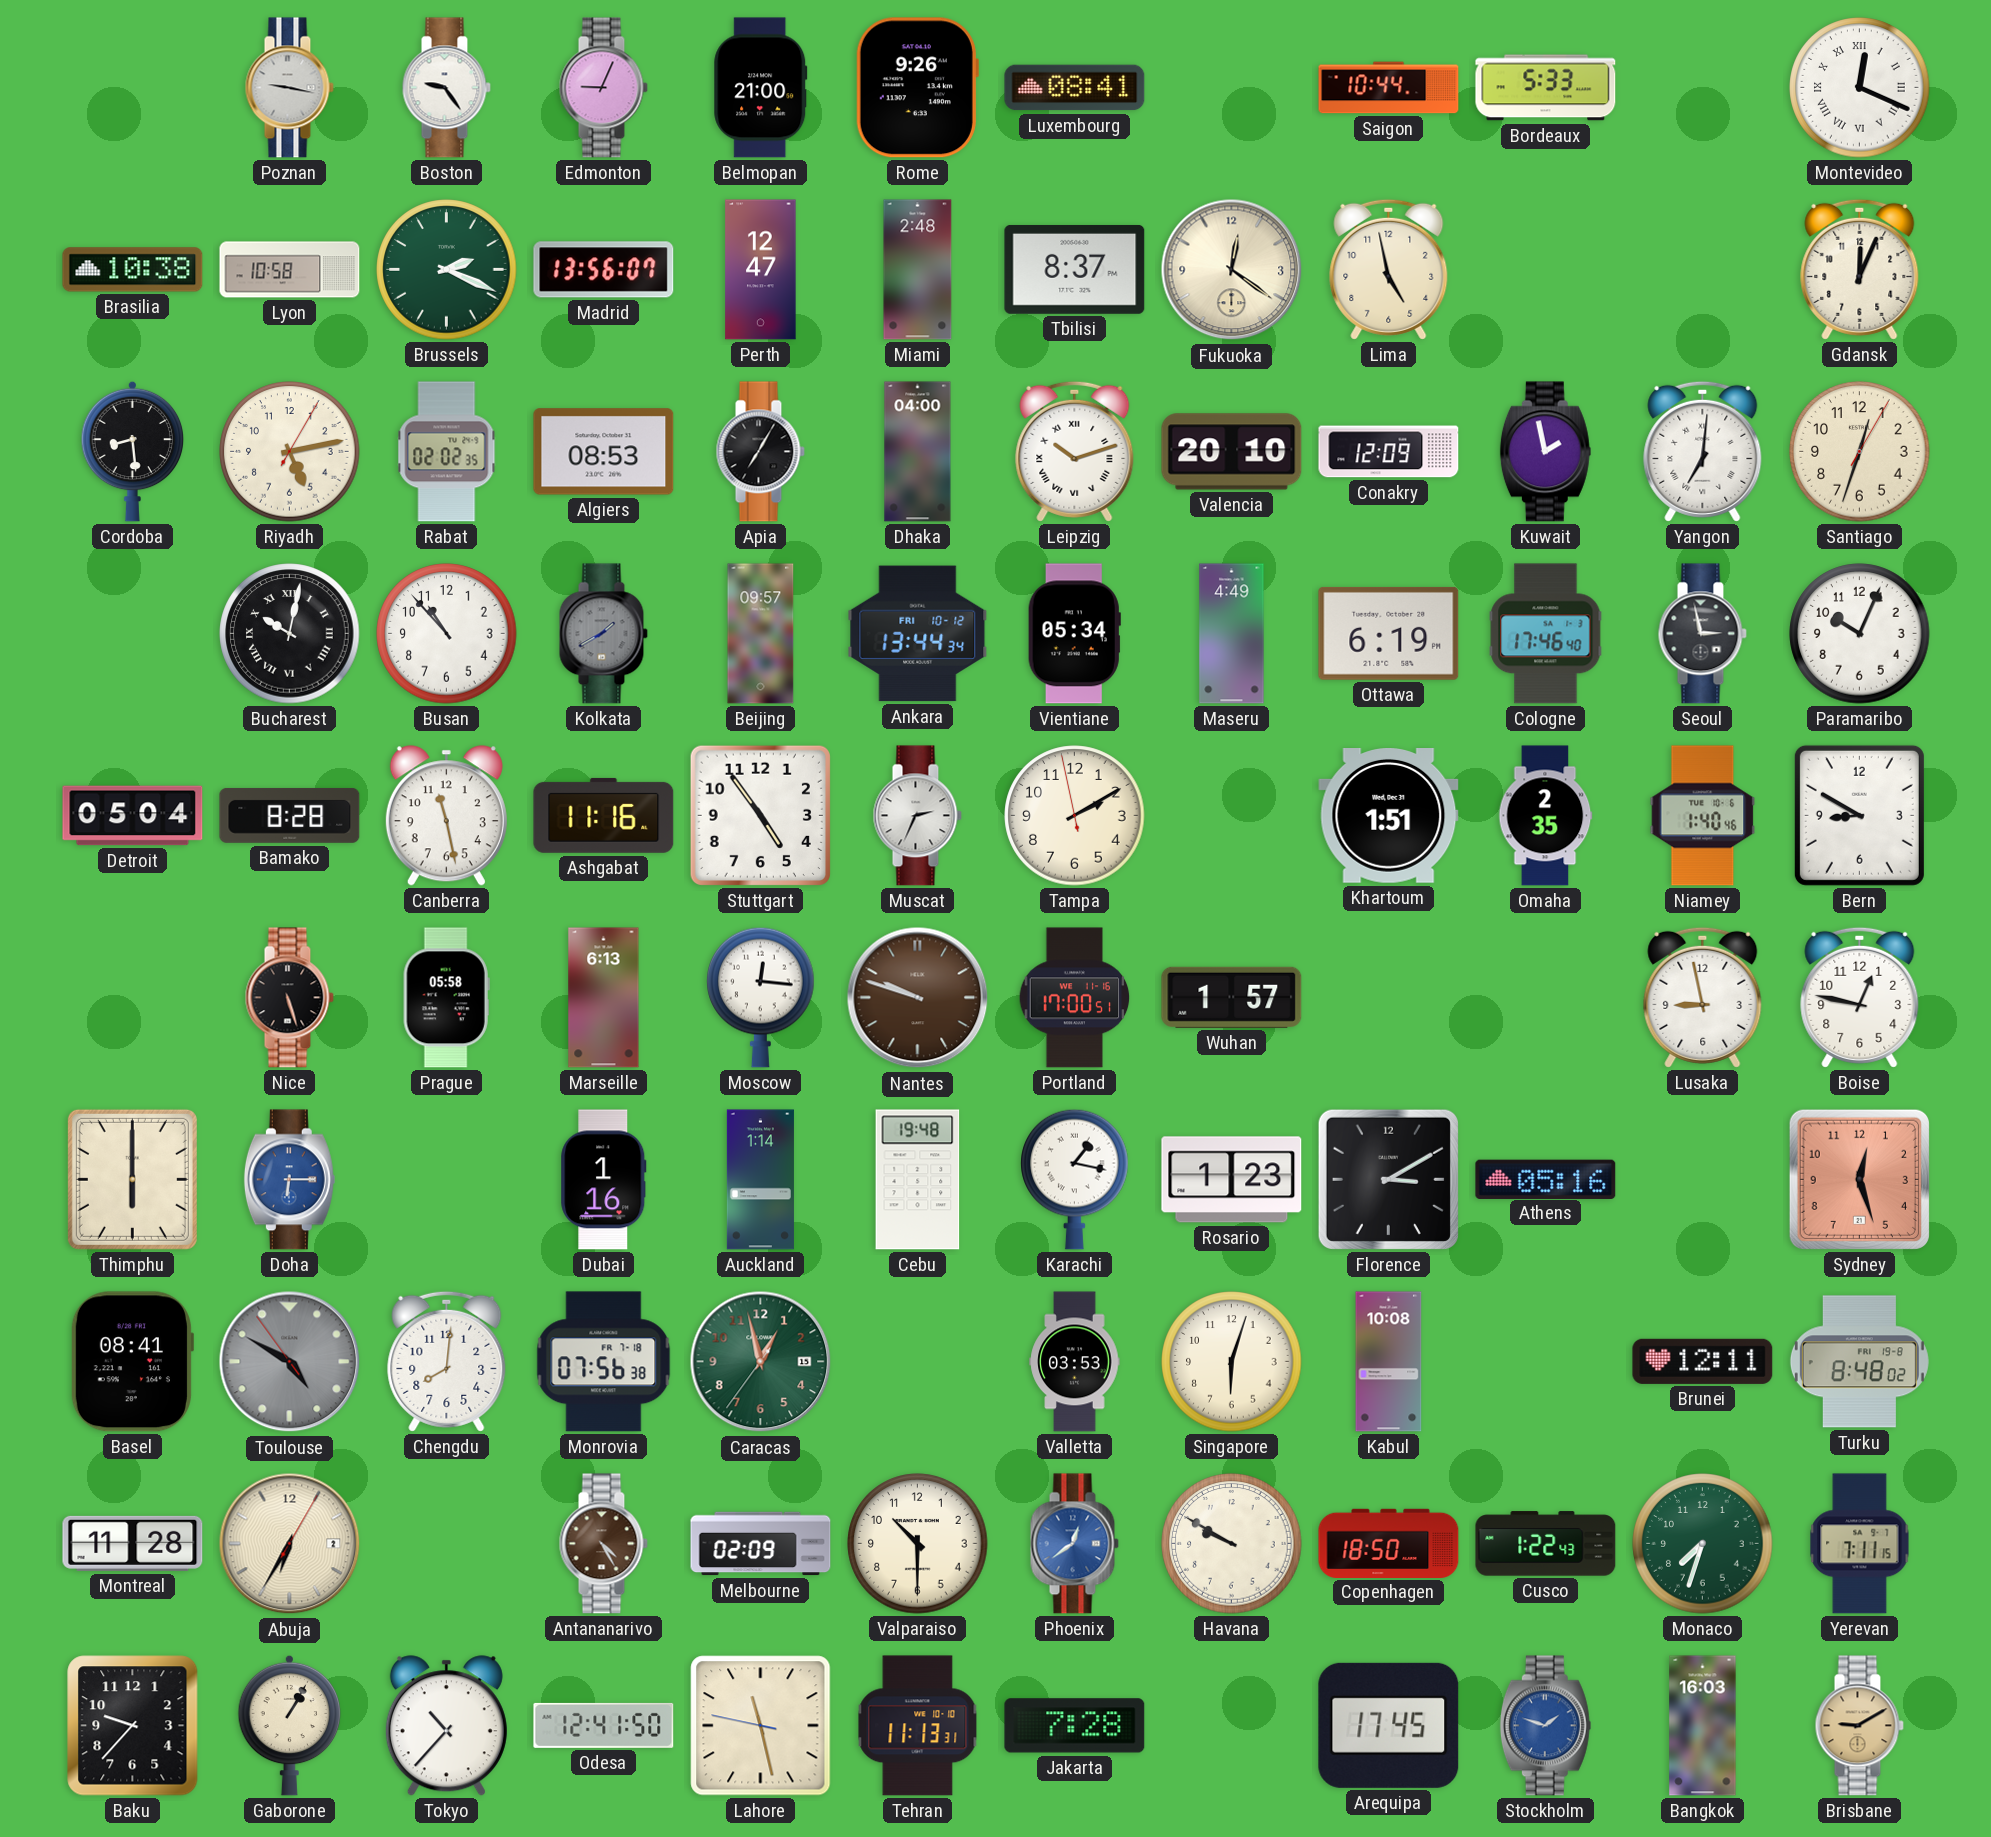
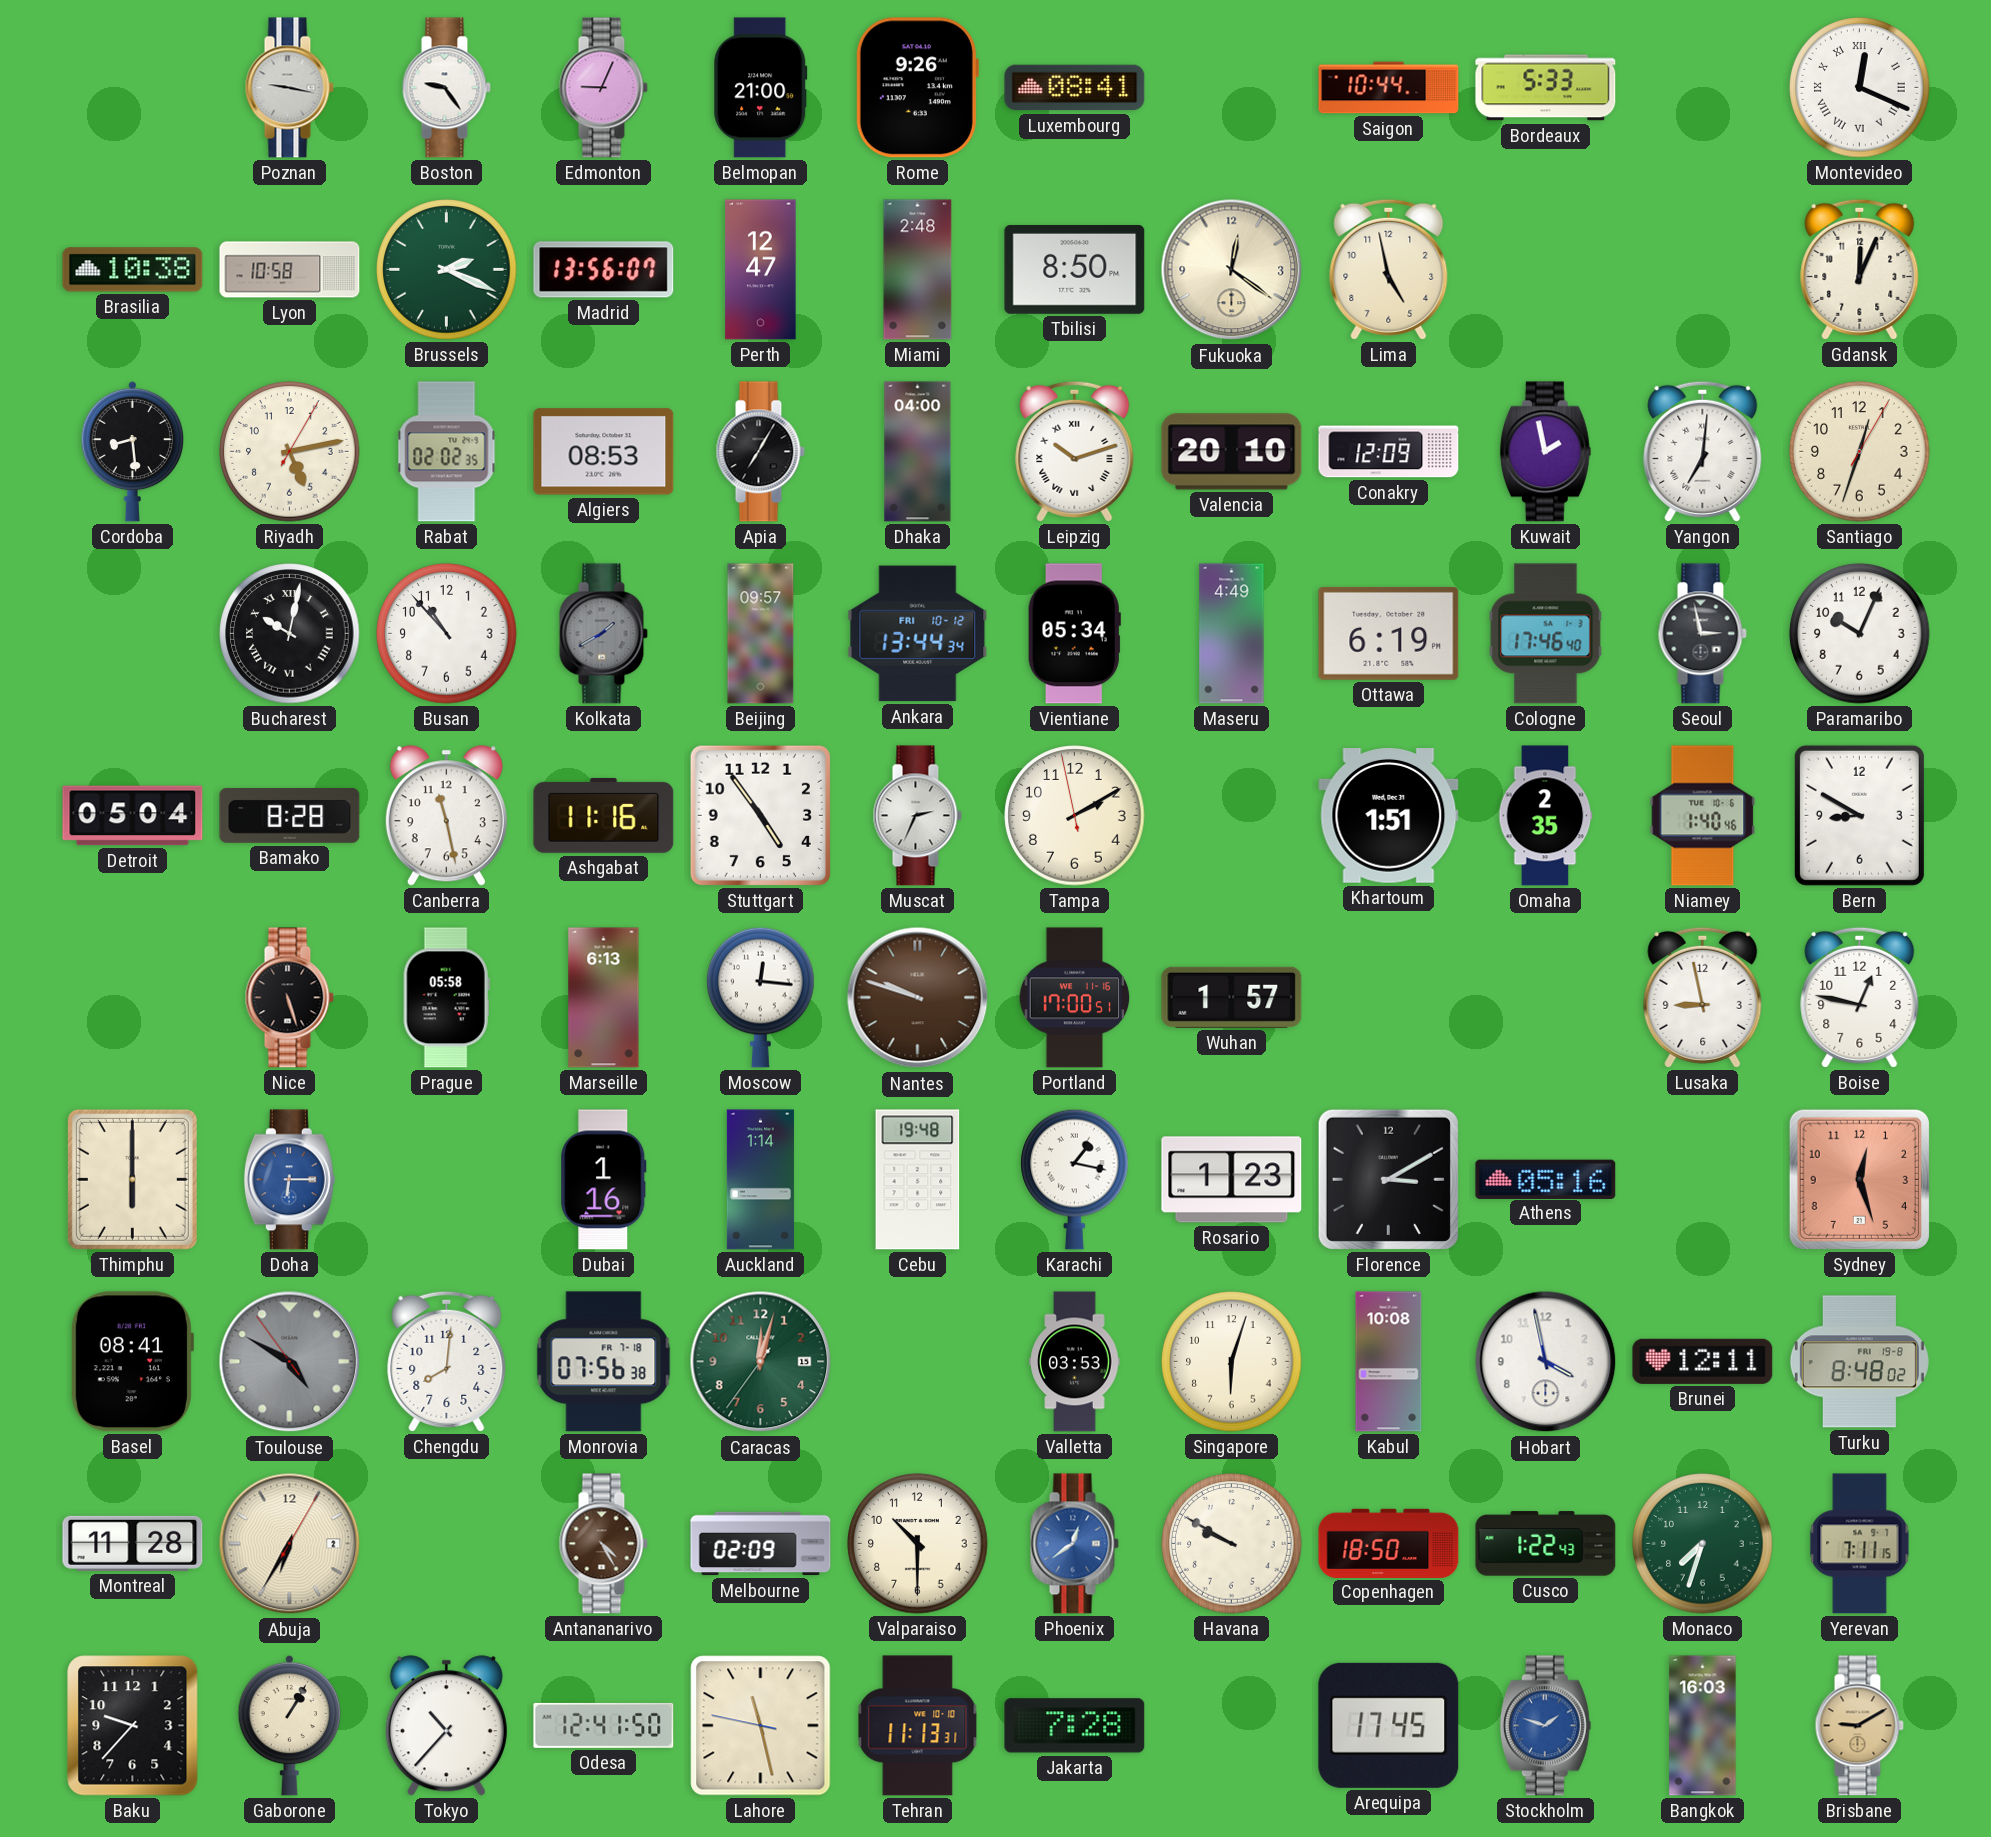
Tbilisi: 8:37 -> 8:50
Caracas: 12:57 -> 12:02
Hobart: none -> 3:58
